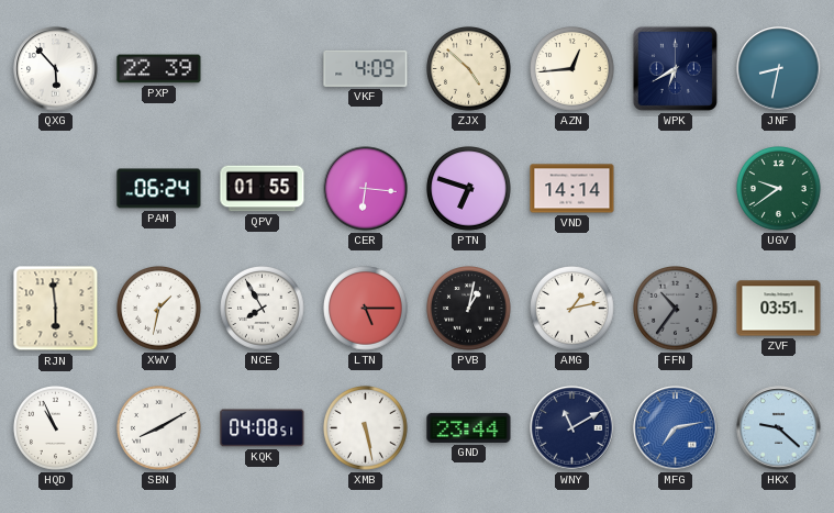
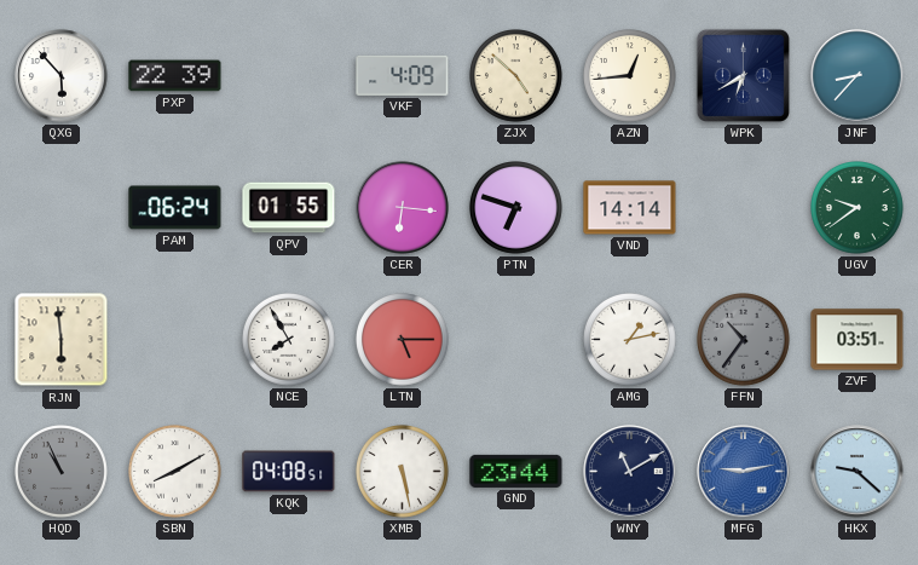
JNF: 8:32 -> 8:37
XWV: 1:32 -> none
PVB: 1:02 -> none
HQD dial: white -> grey
MFG: 7:13 -> 9:13
